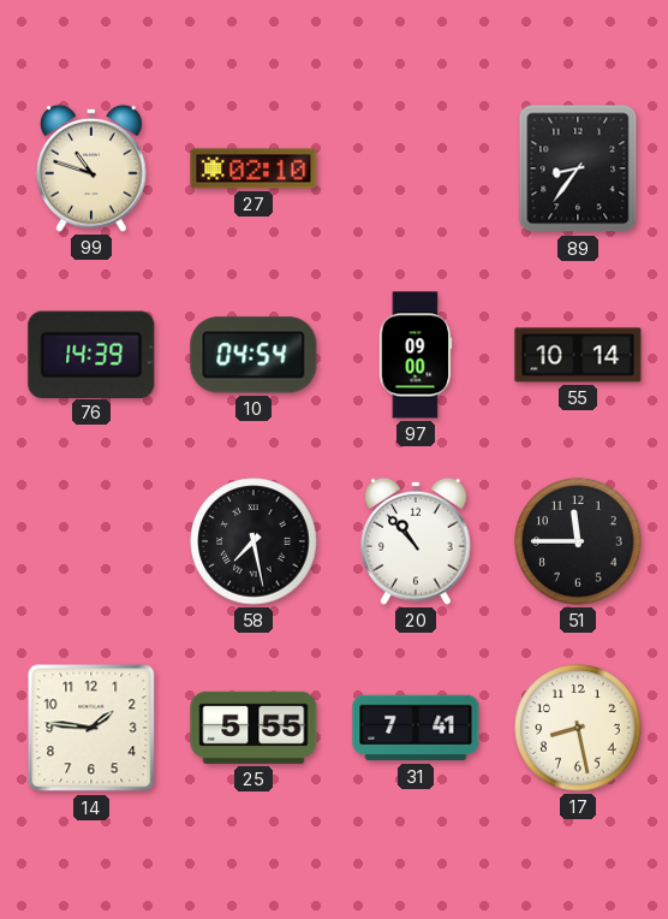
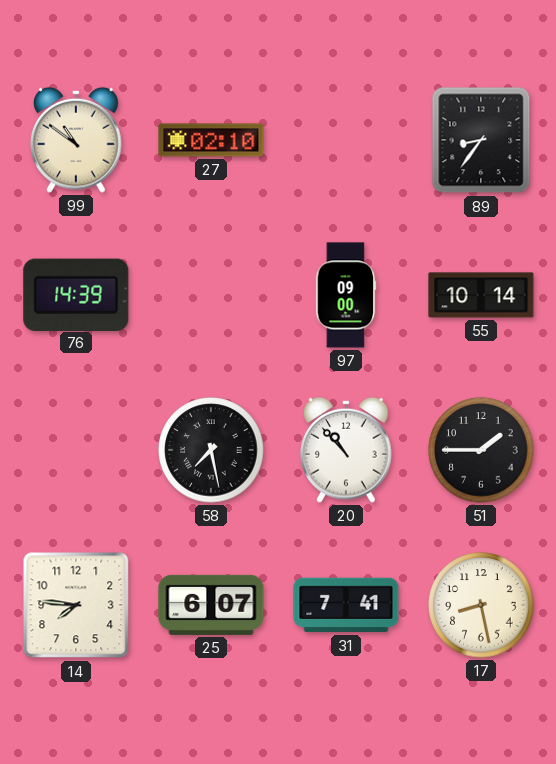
99: 10:48 -> 10:51
10: 04:54 -> none
51: 11:45 -> 1:45
14: 1:46 -> 7:46
25: 5:55 -> 6:07
